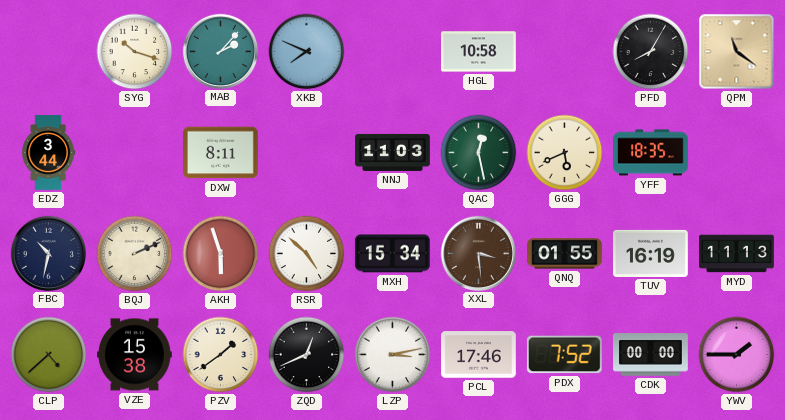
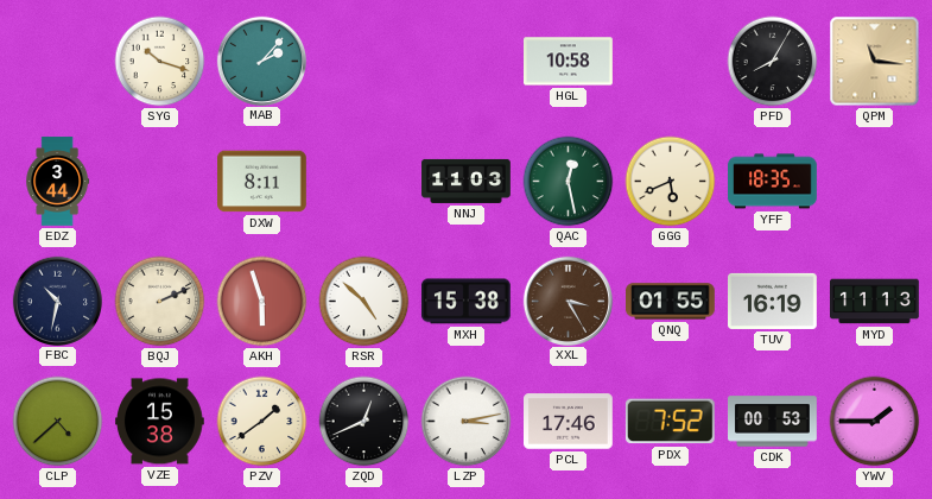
XKB: 7:49 -> none
QPM: 11:21 -> 11:16
MXH: 15:34 -> 15:38
XXL: 3:29 -> 3:25
CDK: 00:00 -> 00:53
